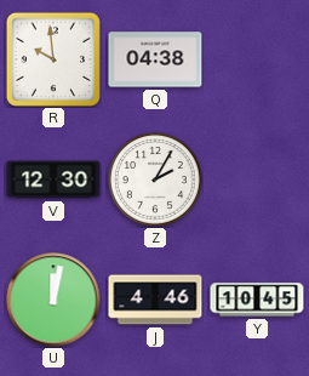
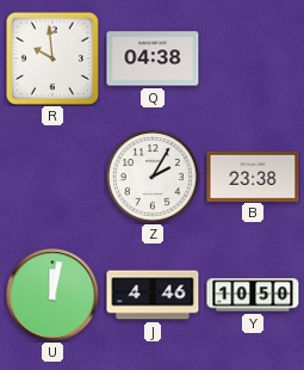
V: 12:30 -> none
B: none -> 23:38
Y: 10:45 -> 10:50
